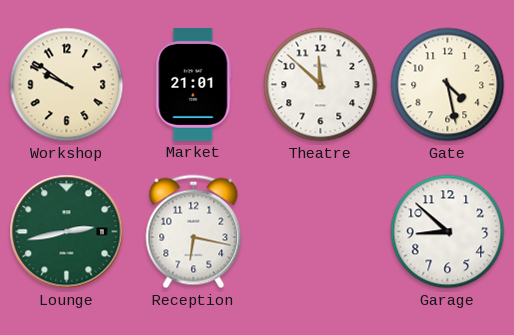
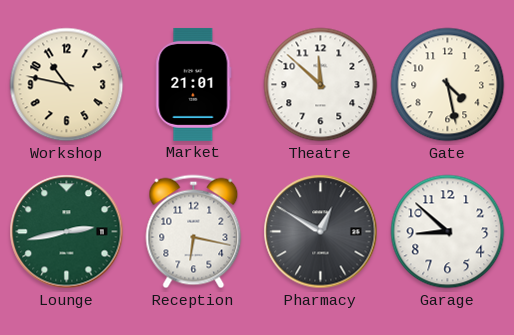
Workshop: 9:51 -> 10:47
Pharmacy: none -> 12:50
